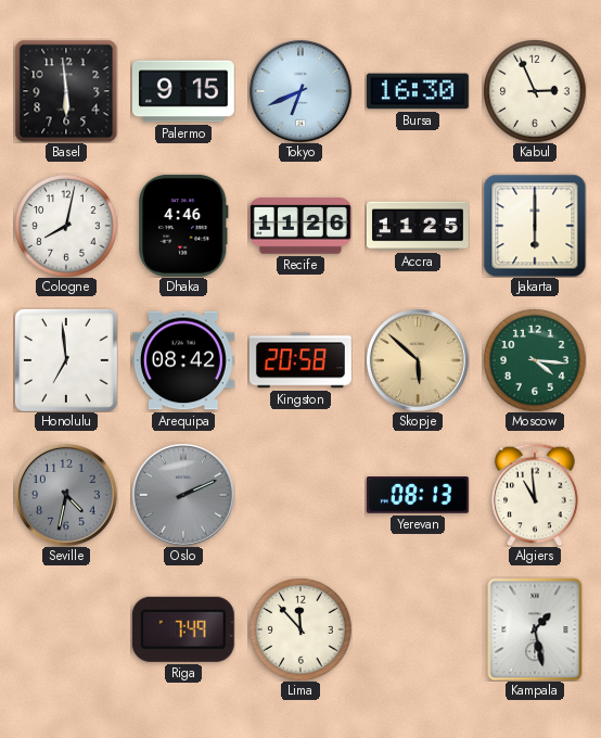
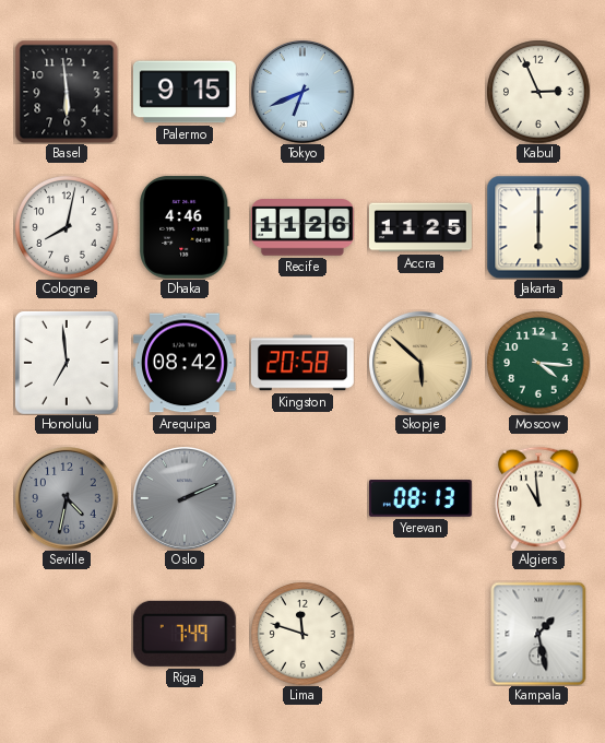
Bursa: 16:30 -> none
Lima: 11:53 -> 11:48
